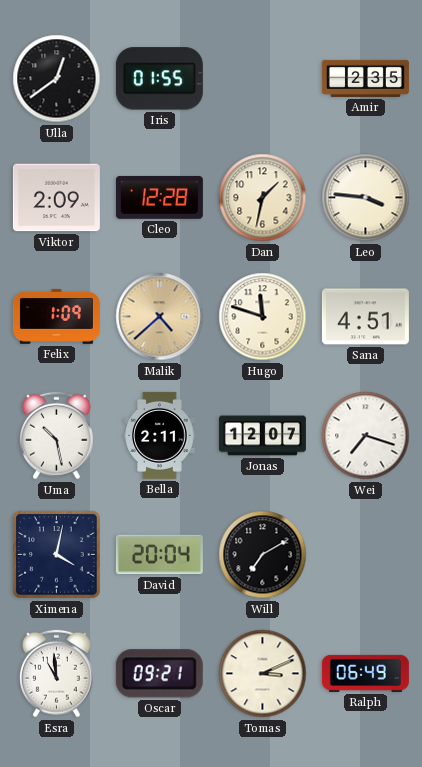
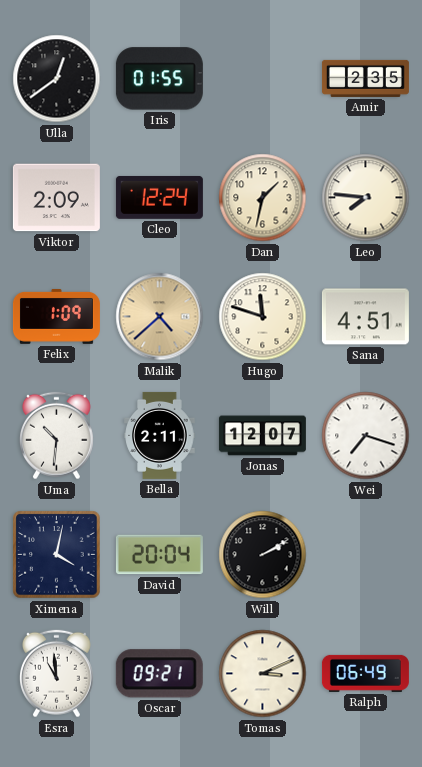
Cleo: 12:28 -> 12:24
Leo: 3:46 -> 7:46
Uma: 10:28 -> 10:31
Will: 7:10 -> 2:10
